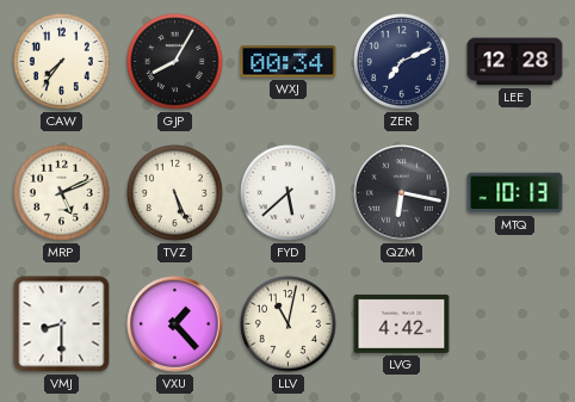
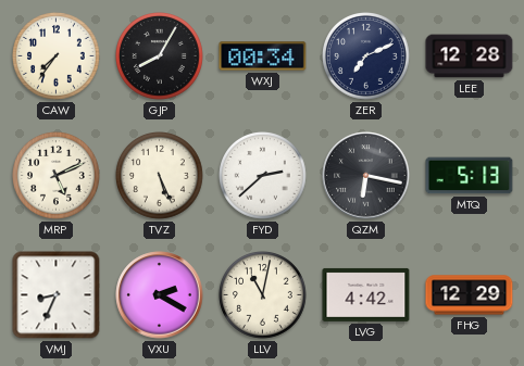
FYD: 5:38 -> 2:38
MTQ: 10:13 -> 5:13
VMJ: 8:30 -> 8:34
VXU: 1:23 -> 2:20
FHG: none -> 12:29
